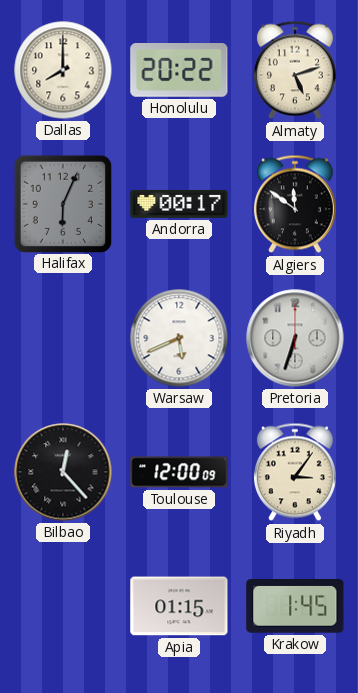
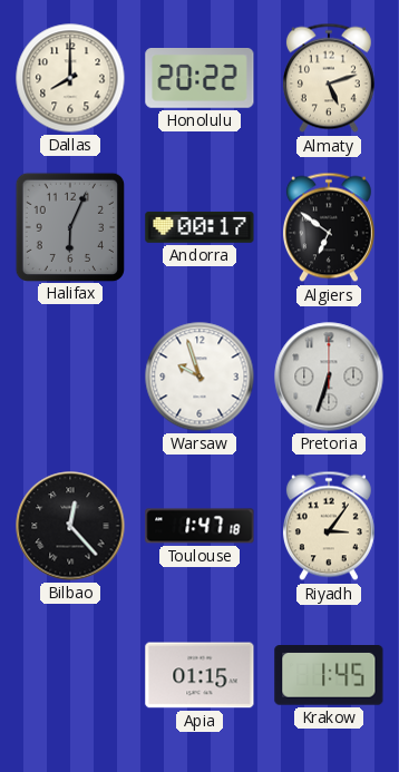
Algiers: 11:51 -> 6:51
Warsaw: 5:41 -> 9:57
Toulouse: 12:00 -> 1:47
